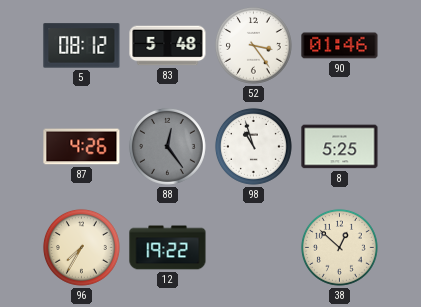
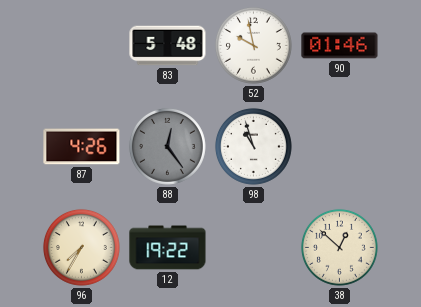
5: 08:12 -> none
52: 3:24 -> 9:58
8: 5:25 -> none
